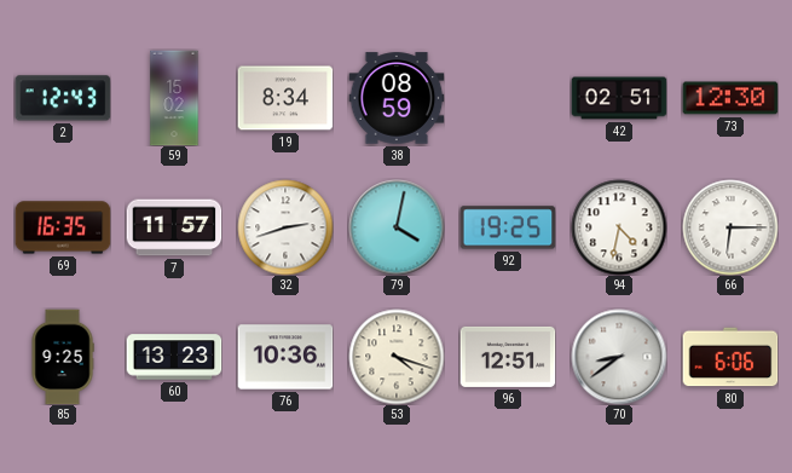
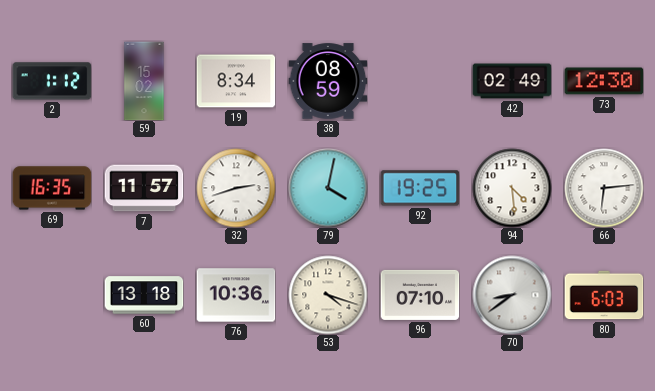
2: 12:43 -> 1:12
42: 02:51 -> 02:49
94: 4:32 -> 4:29
66: 6:15 -> 6:14
85: 9:25 -> none
60: 13:23 -> 13:18
96: 12:51 -> 07:10
80: 6:06 -> 6:03
